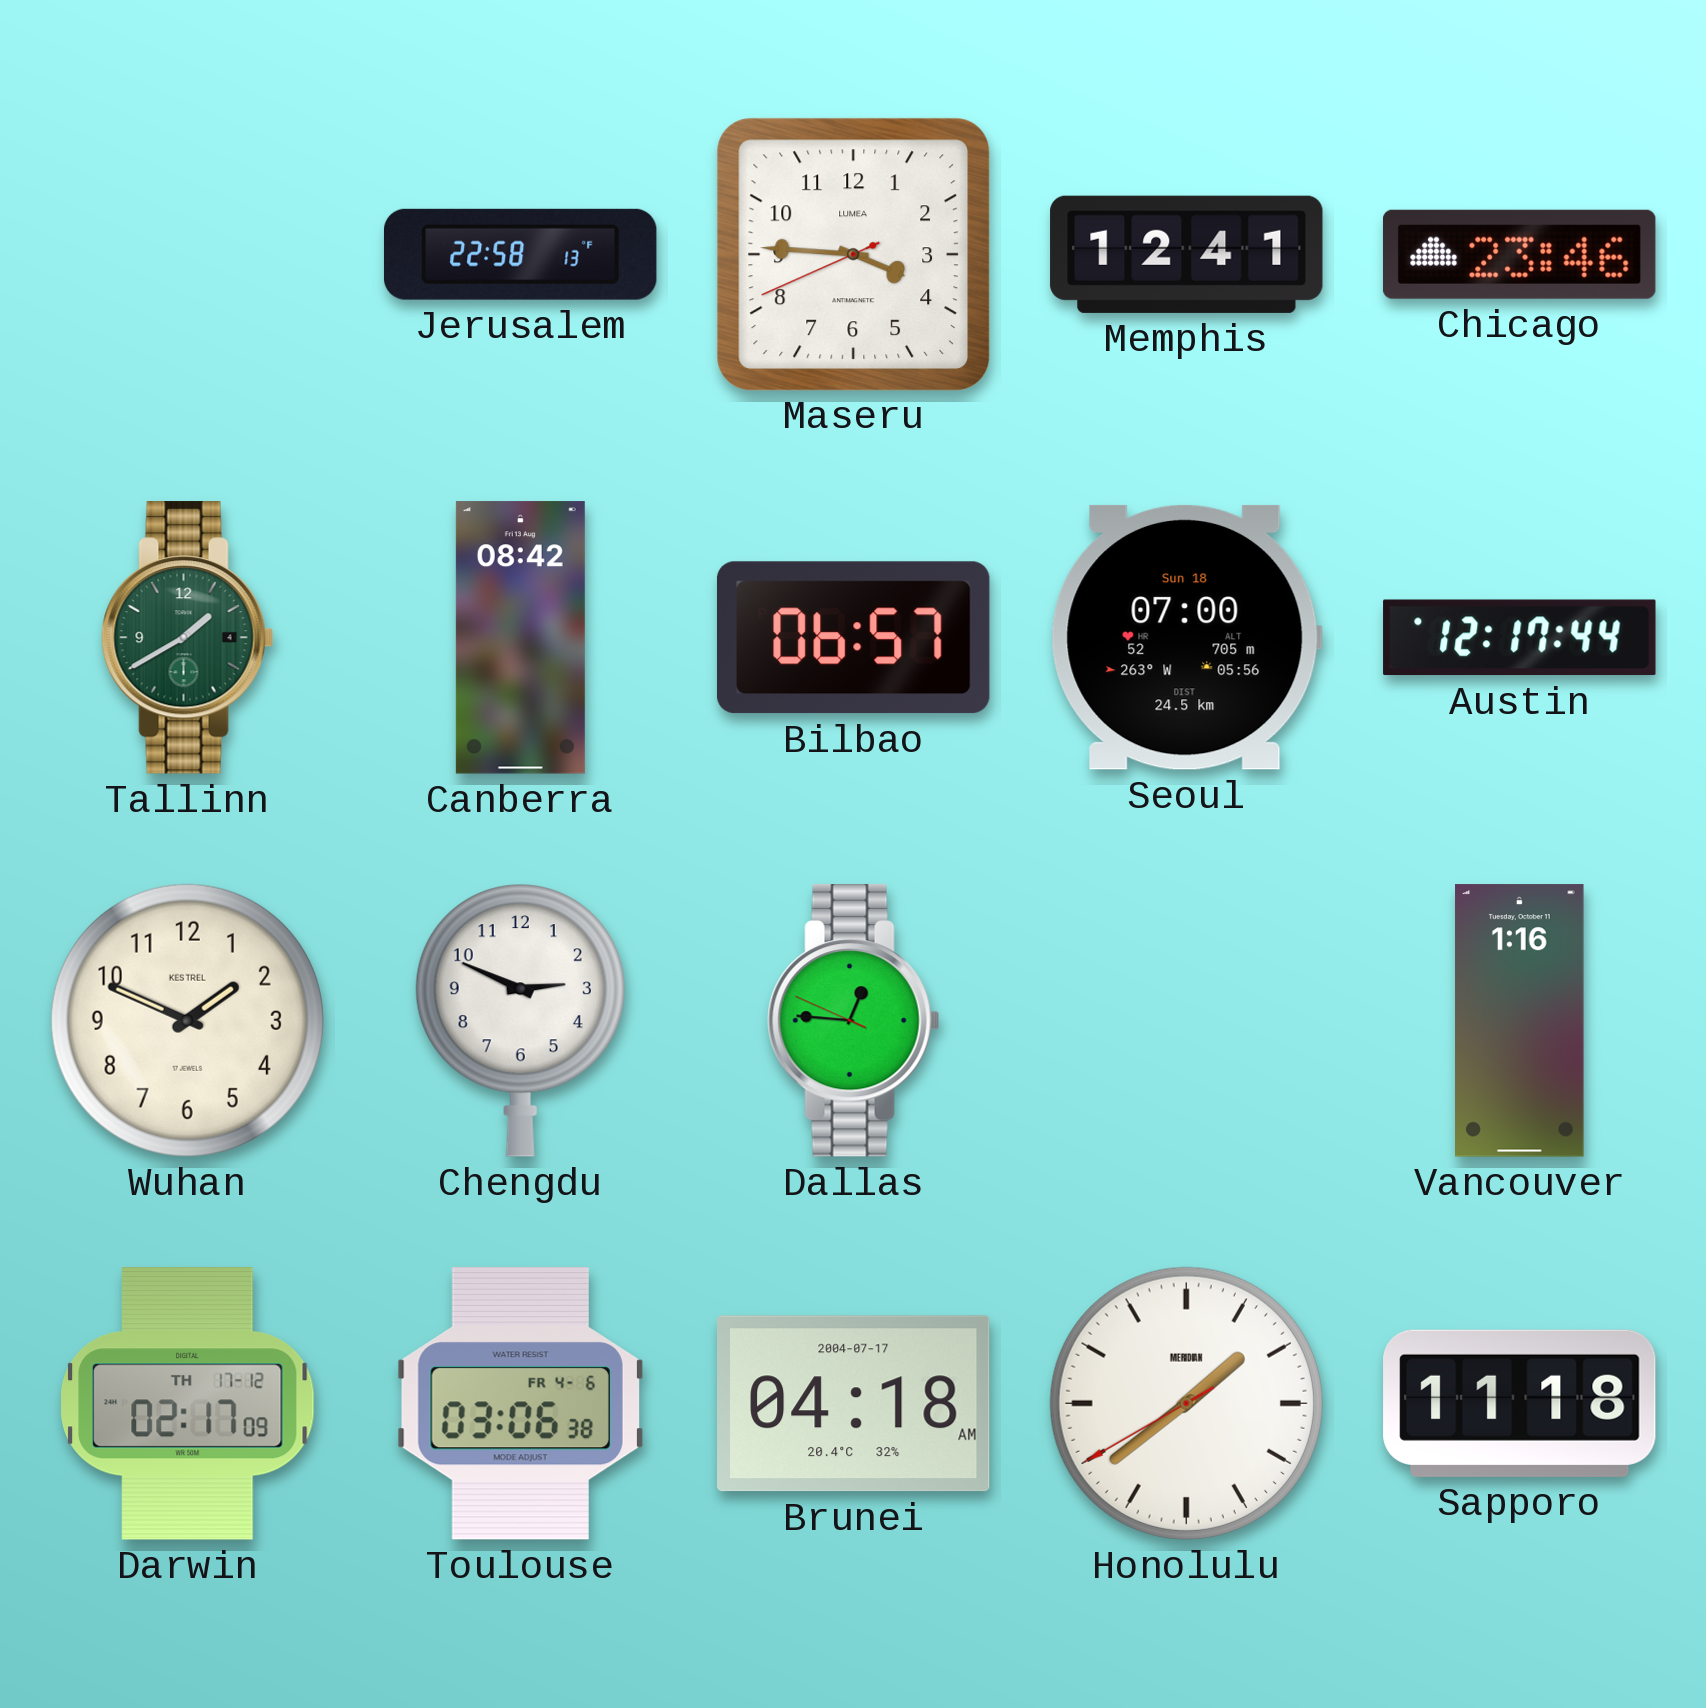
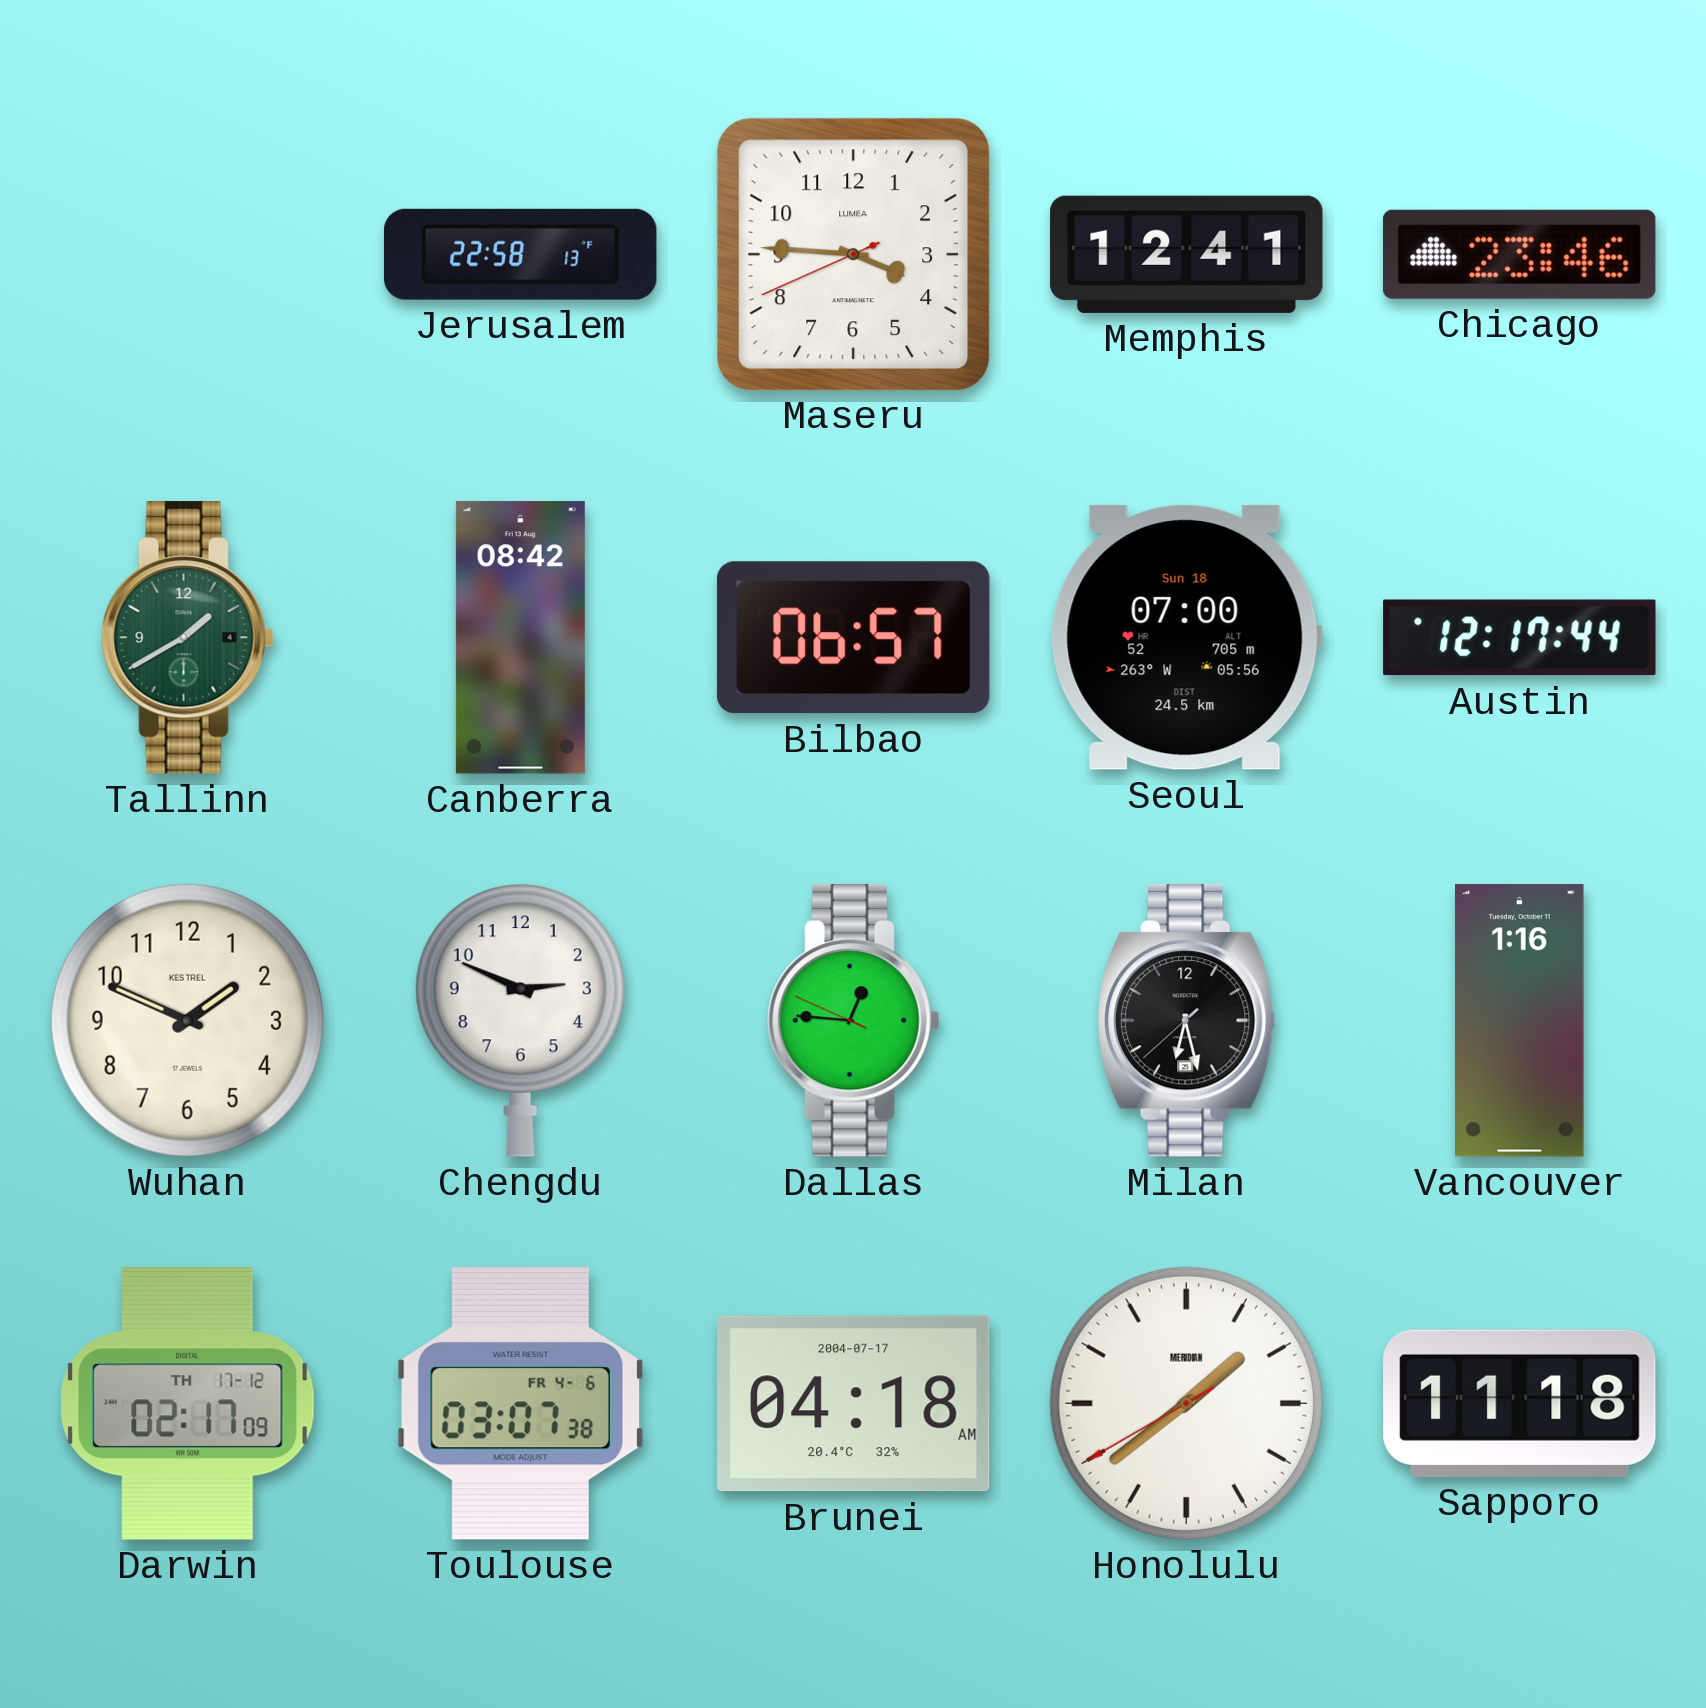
Milan: none -> 6:27
Toulouse: 03:06 -> 03:07
